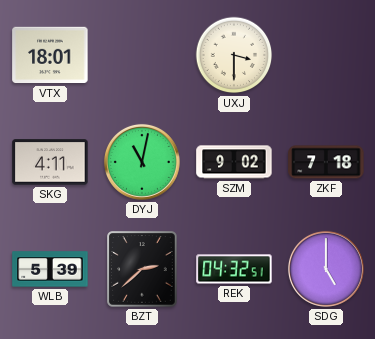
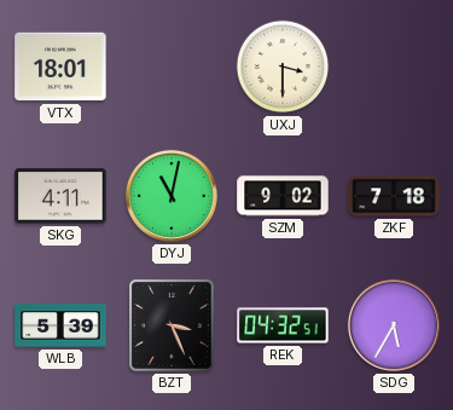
BZT: 2:38 -> 3:26
SDG: 5:00 -> 5:35
